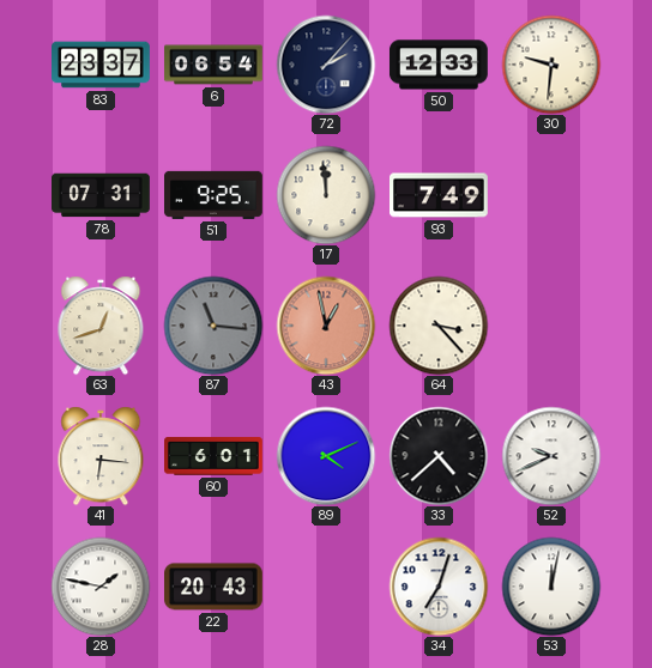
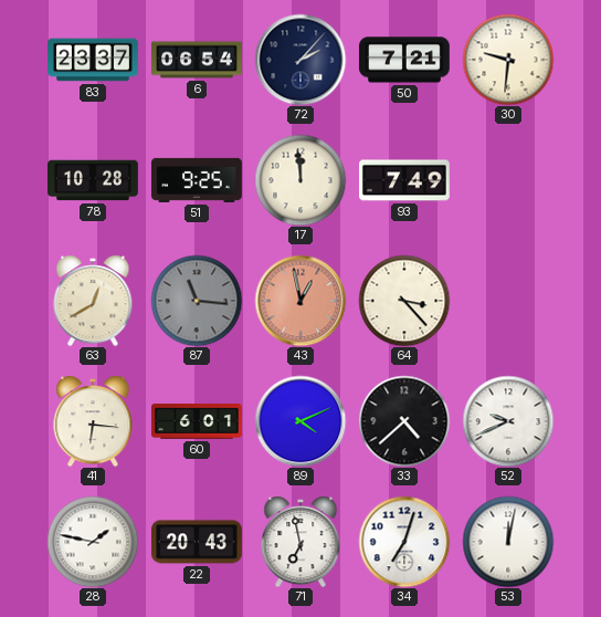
50: 12:33 -> 7:21
78: 07:31 -> 10:28
63: 12:42 -> 12:40
71: none -> 6:58
